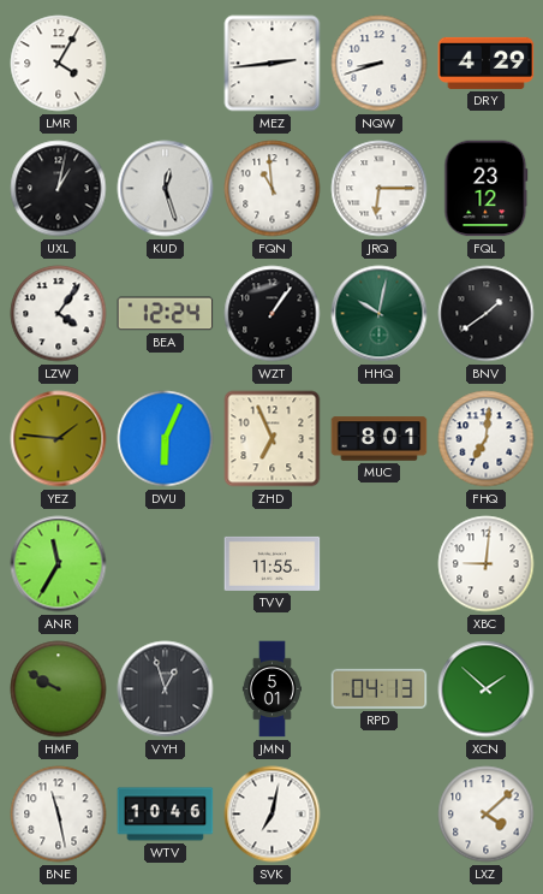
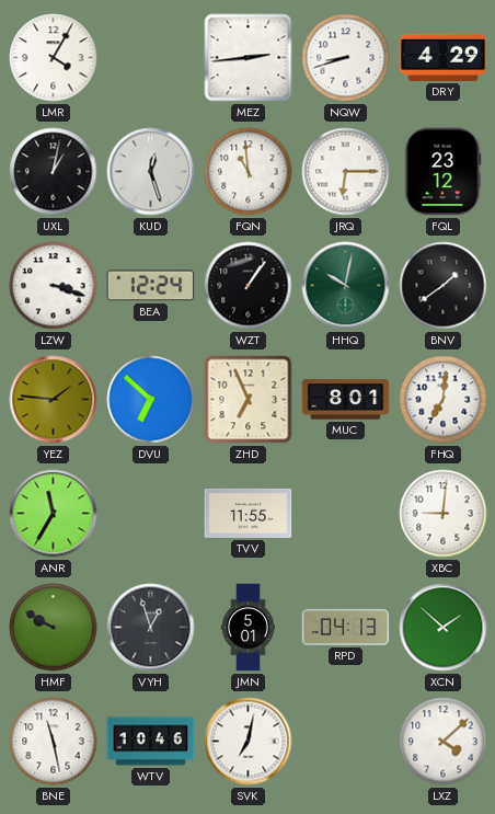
LZW: 4:06 -> 3:18
DVU: 6:04 -> 6:52
